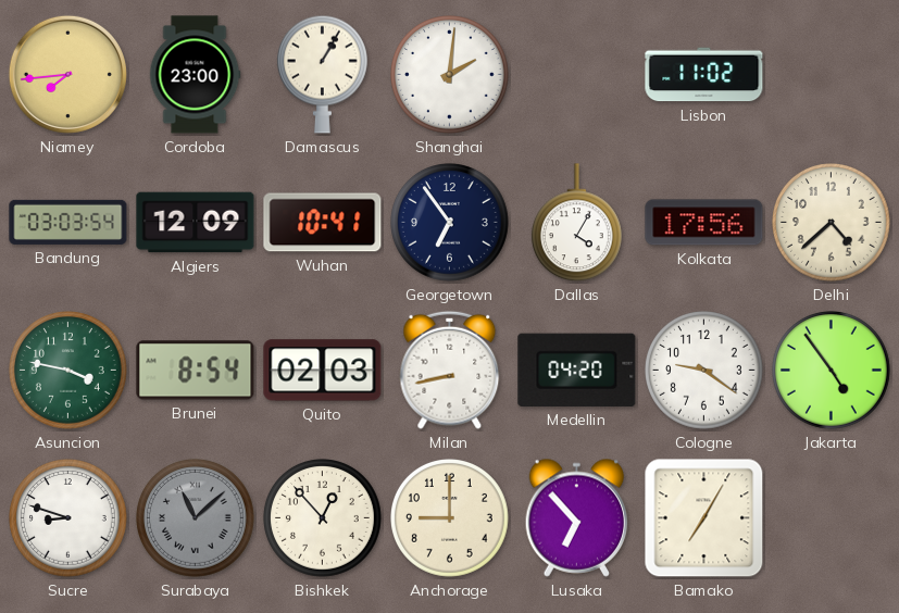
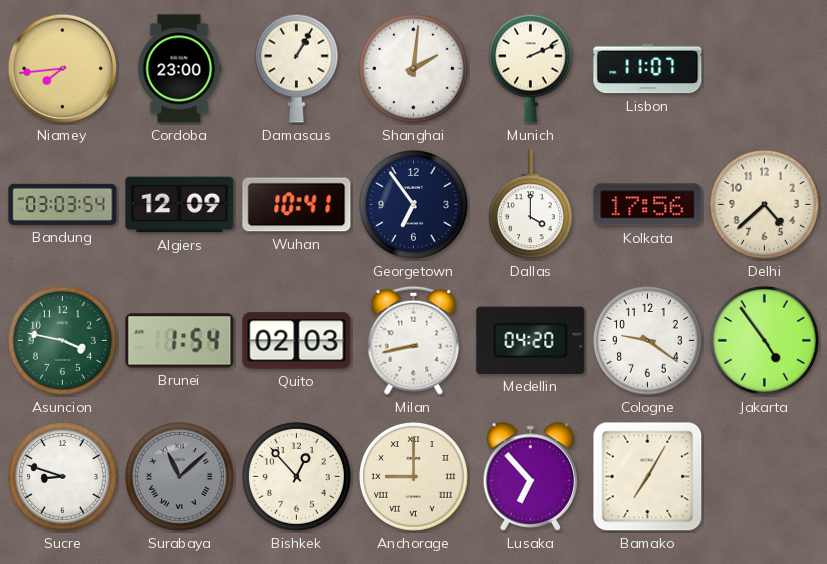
Munich: none -> 2:11
Lisbon: 11:02 -> 11:07
Dallas: 4:05 -> 4:00
Brunei: 8:54 -> 1:54
Anchorage numerals: Arabic -> Roman
